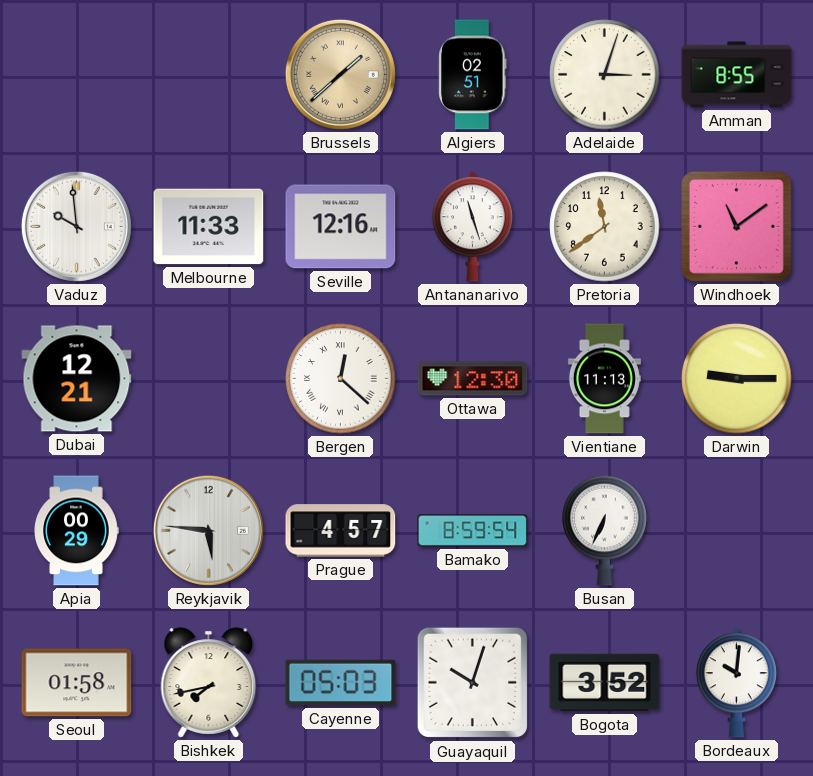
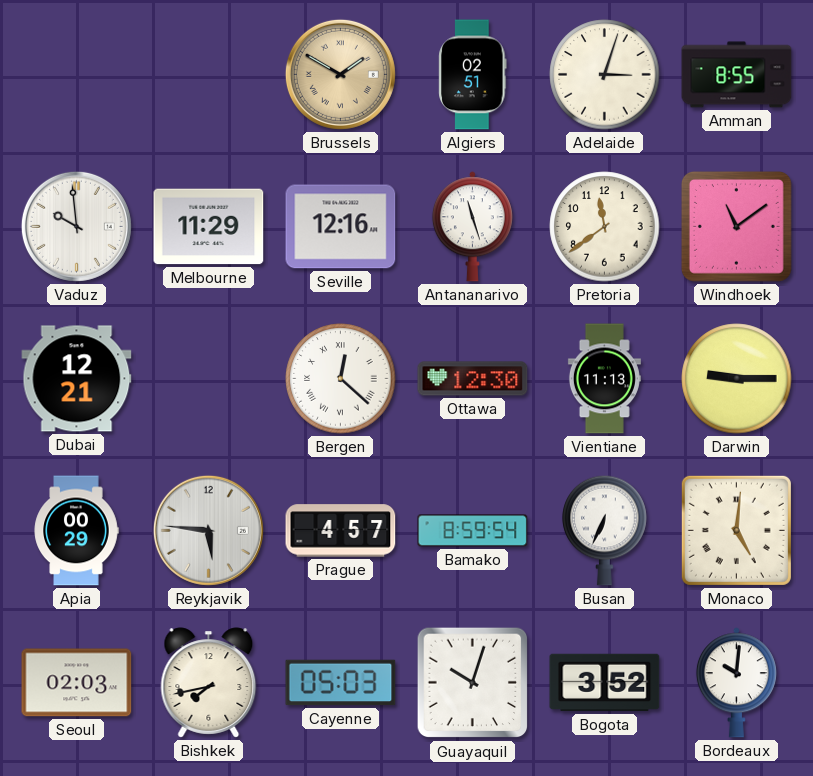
Brussels: 1:38 -> 1:50
Melbourne: 11:33 -> 11:29
Monaco: none -> 5:01
Seoul: 01:58 -> 02:03
